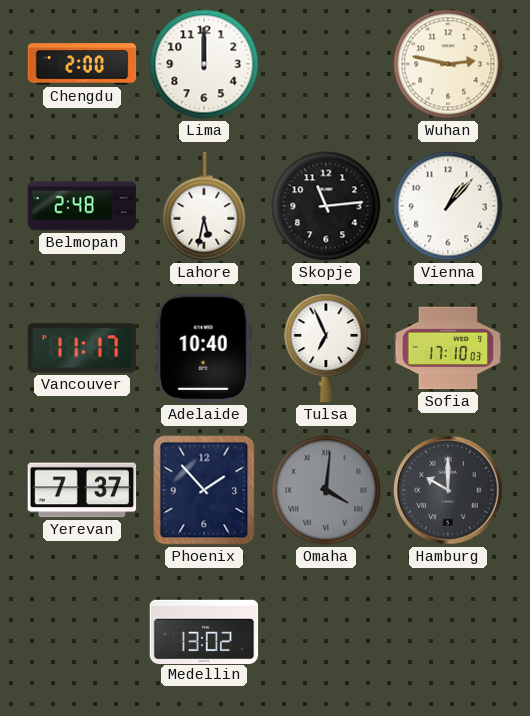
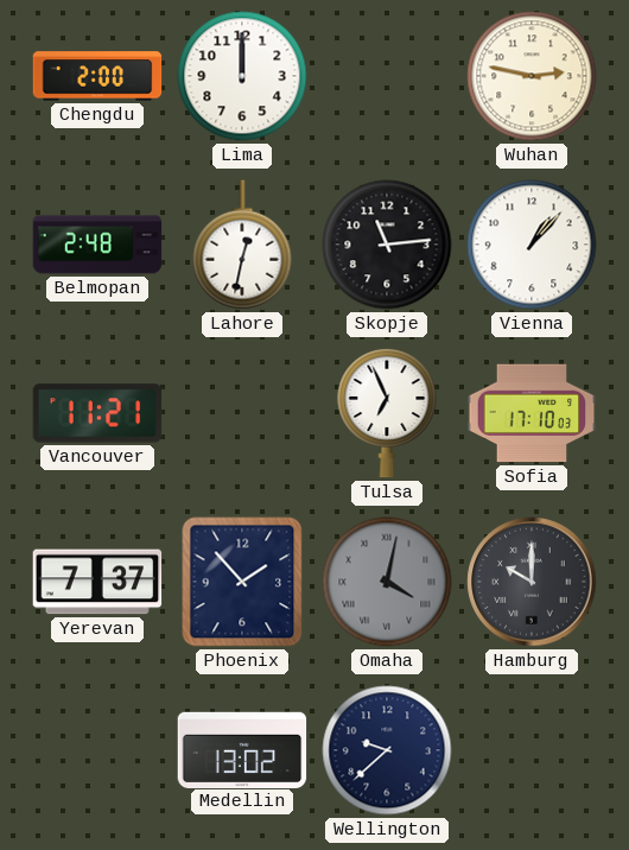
Lahore: 5:32 -> 12:32
Vancouver: 11:17 -> 11:21
Adelaide: 10:40 -> none
Omaha: 4:01 -> 4:02
Wellington: none -> 9:38
